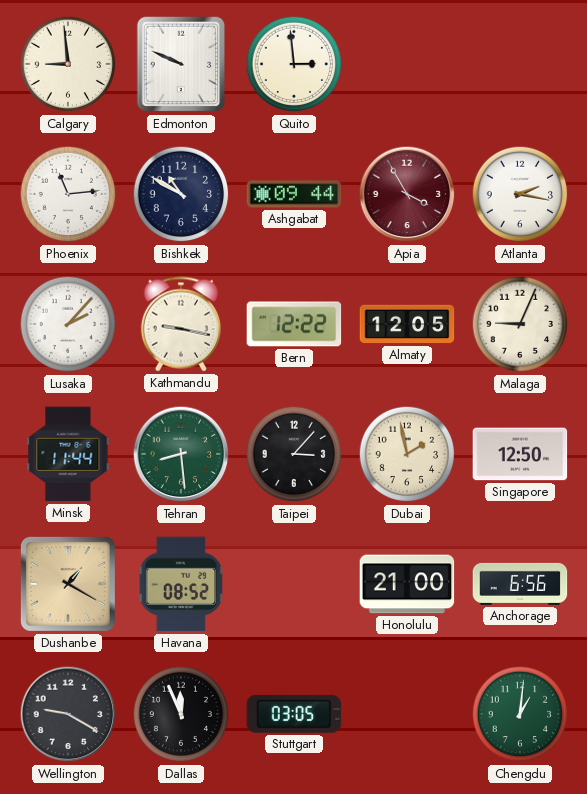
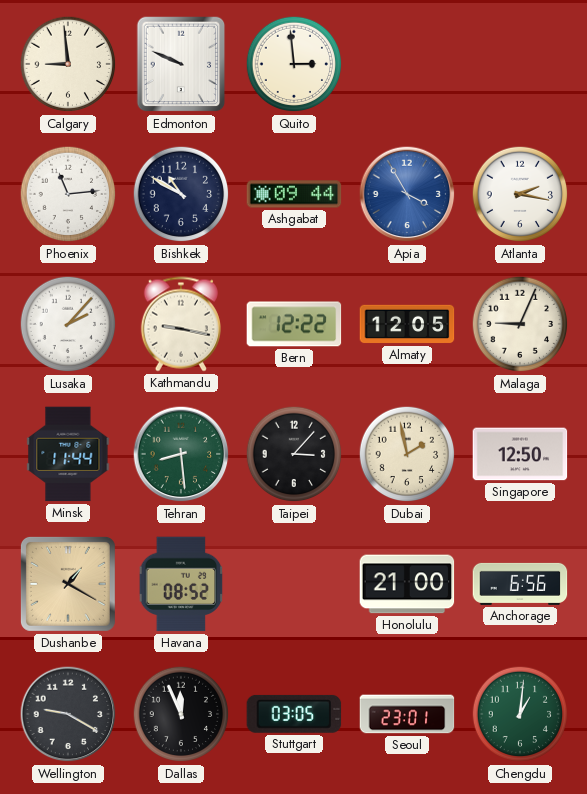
Apia dial: burgundy -> blue
Seoul: none -> 23:01
